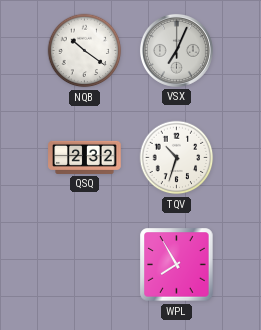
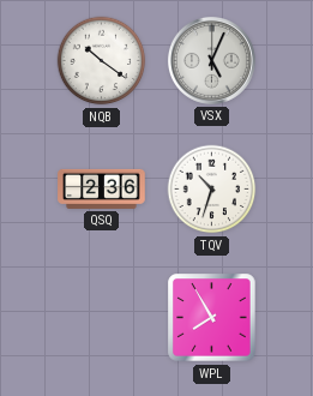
VSX: 7:04 -> 5:04
QSQ: 2:32 -> 2:36
